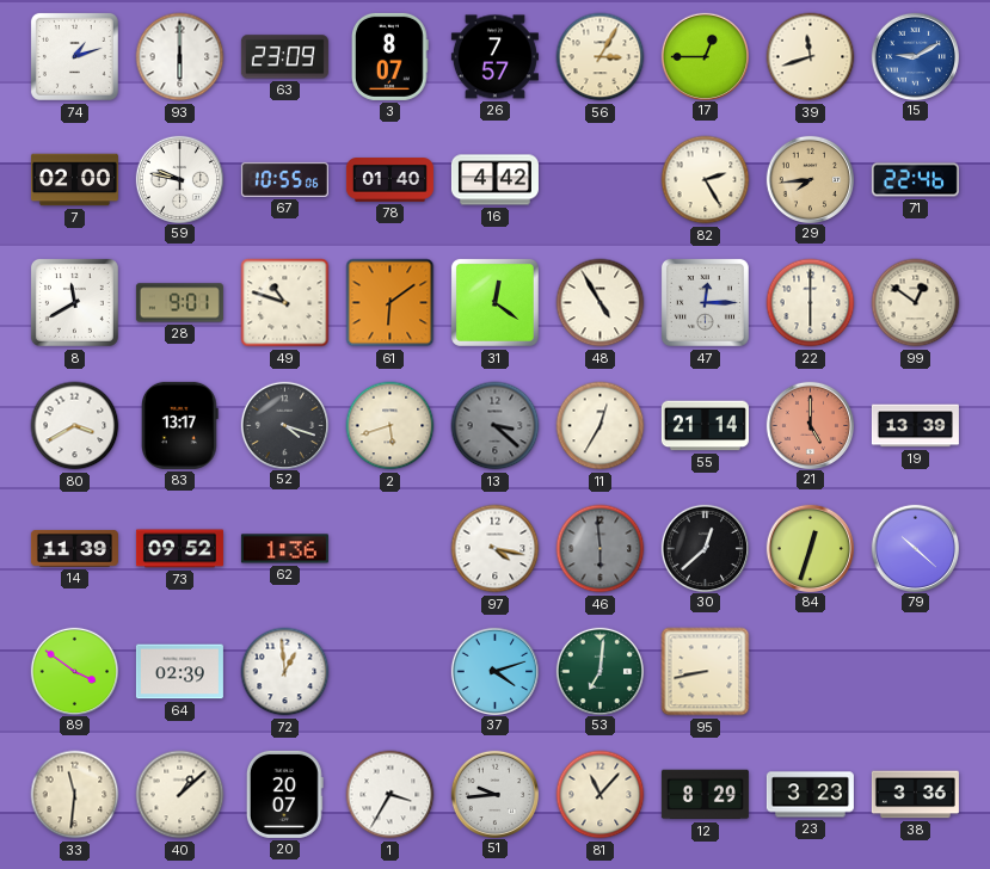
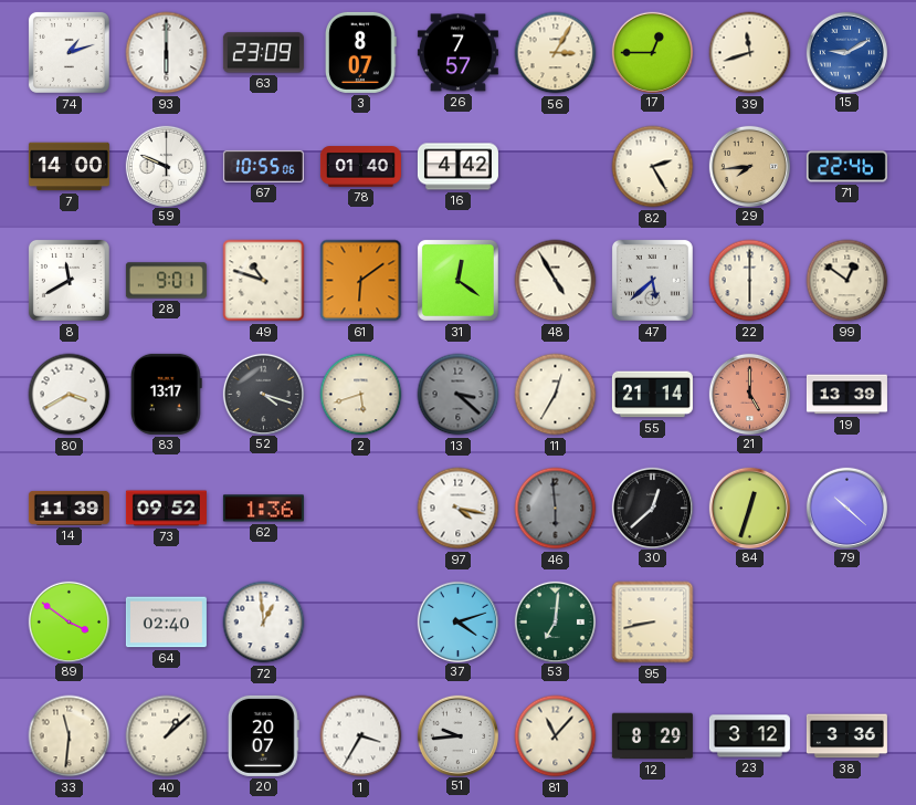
7: 02:00 -> 14:00
59: 9:47 -> 9:49
47: 12:15 -> 5:38
64: 02:39 -> 02:40
23: 3:23 -> 3:12
